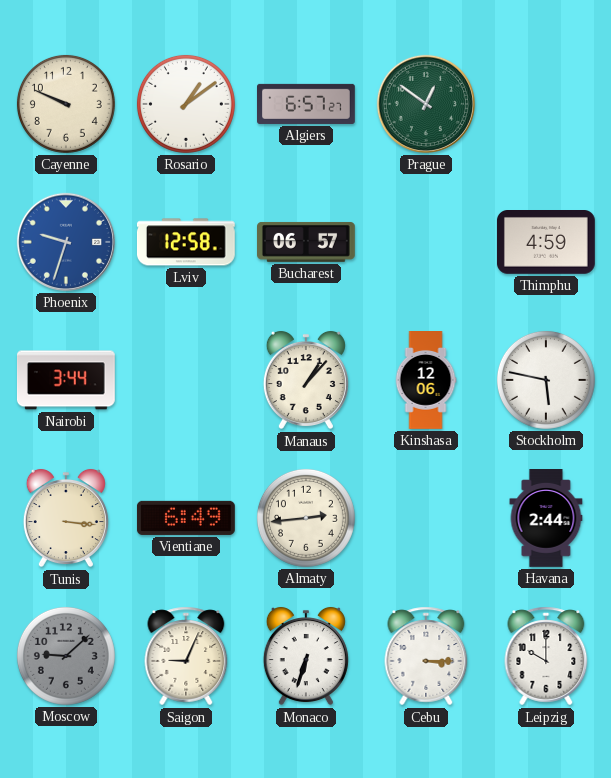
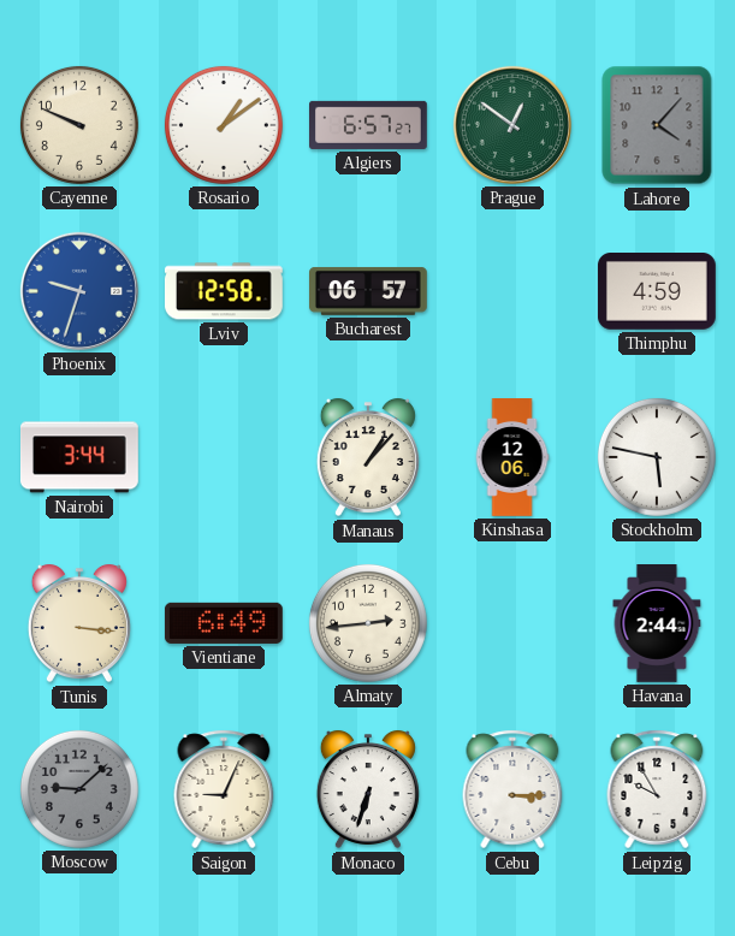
Lahore: none -> 4:07
Leipzig: 10:00 -> 9:55
